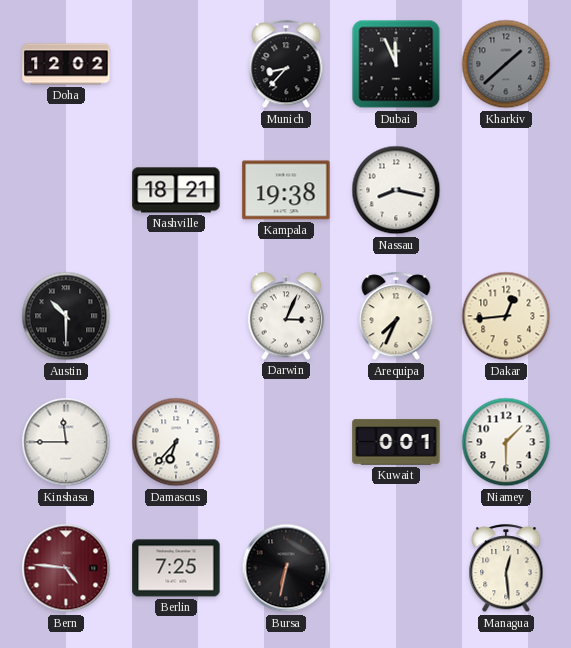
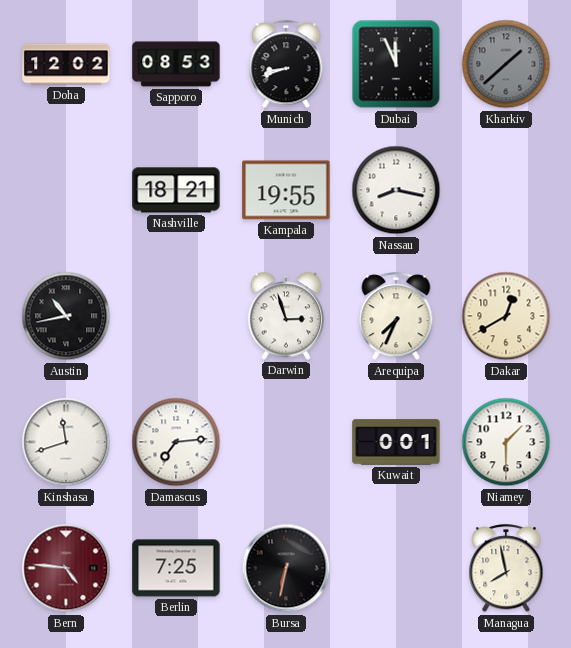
Sapporo: none -> 08:53
Munich: 8:37 -> 8:42
Kampala: 19:38 -> 19:55
Austin: 10:30 -> 10:43
Darwin: 3:04 -> 2:57
Dakar: 12:44 -> 12:40
Kinshasa: 11:45 -> 11:42
Damascus: 6:37 -> 7:14
Managua: 12:29 -> 7:58
